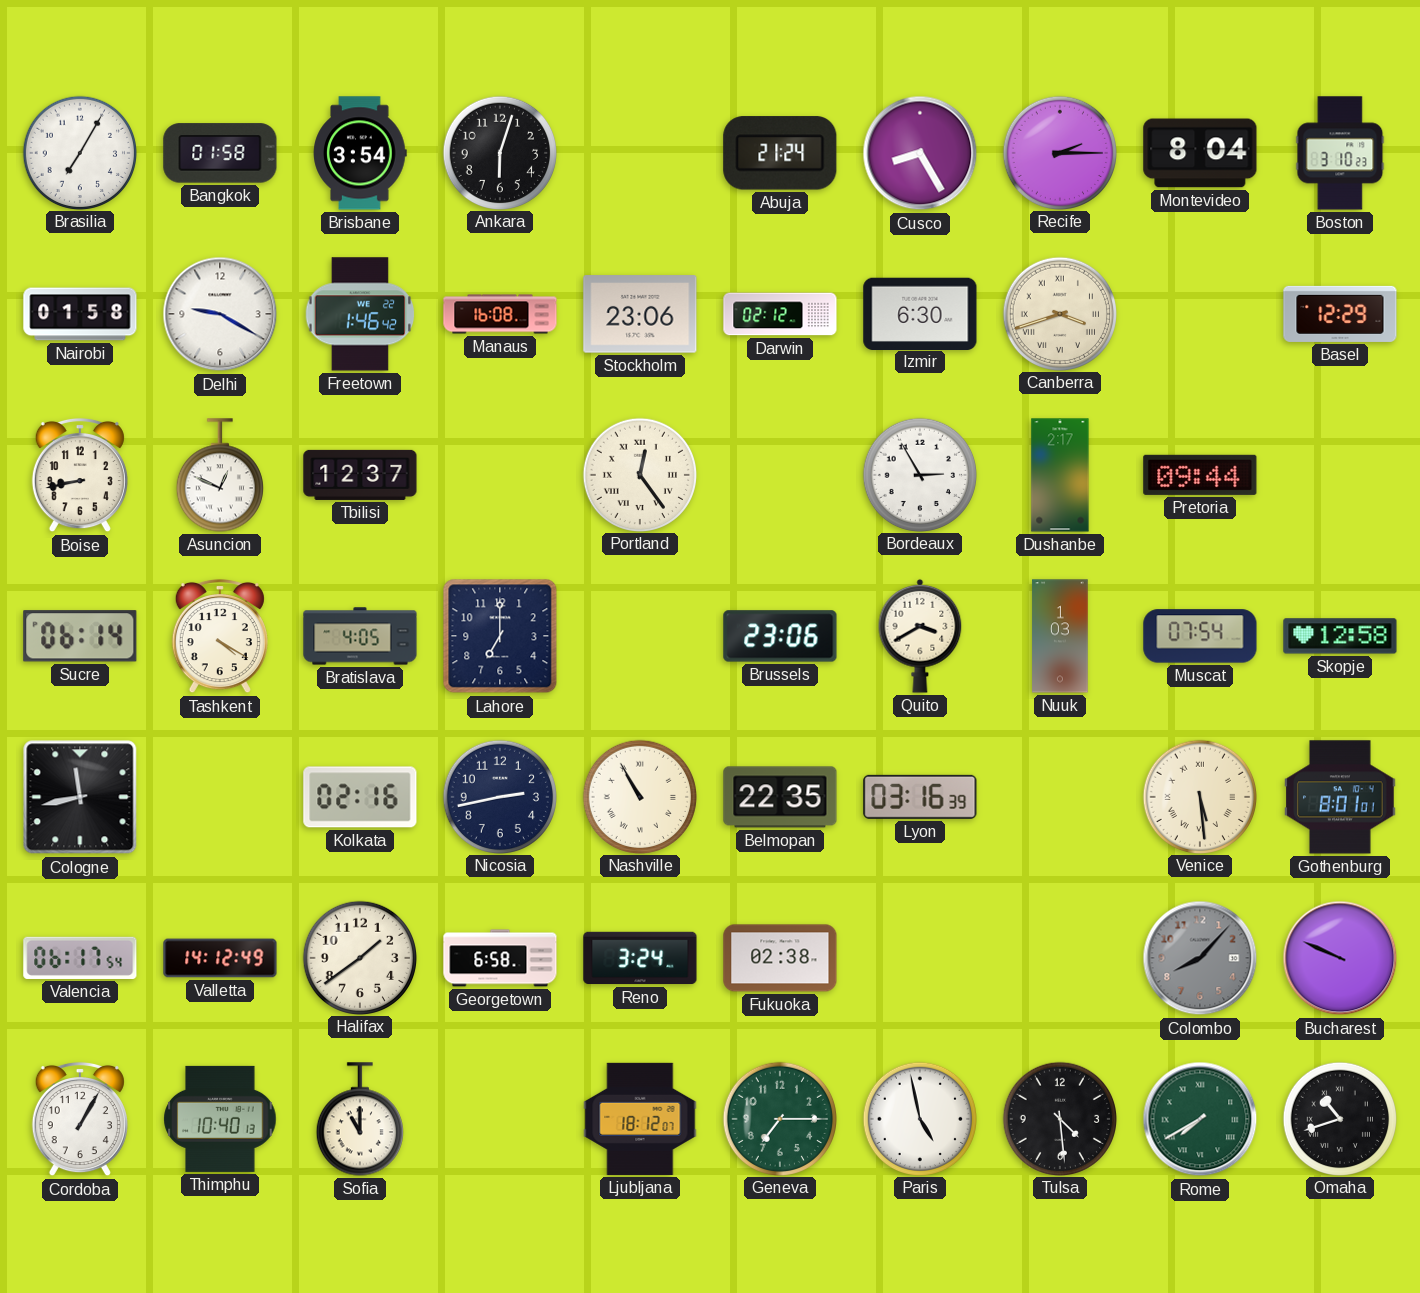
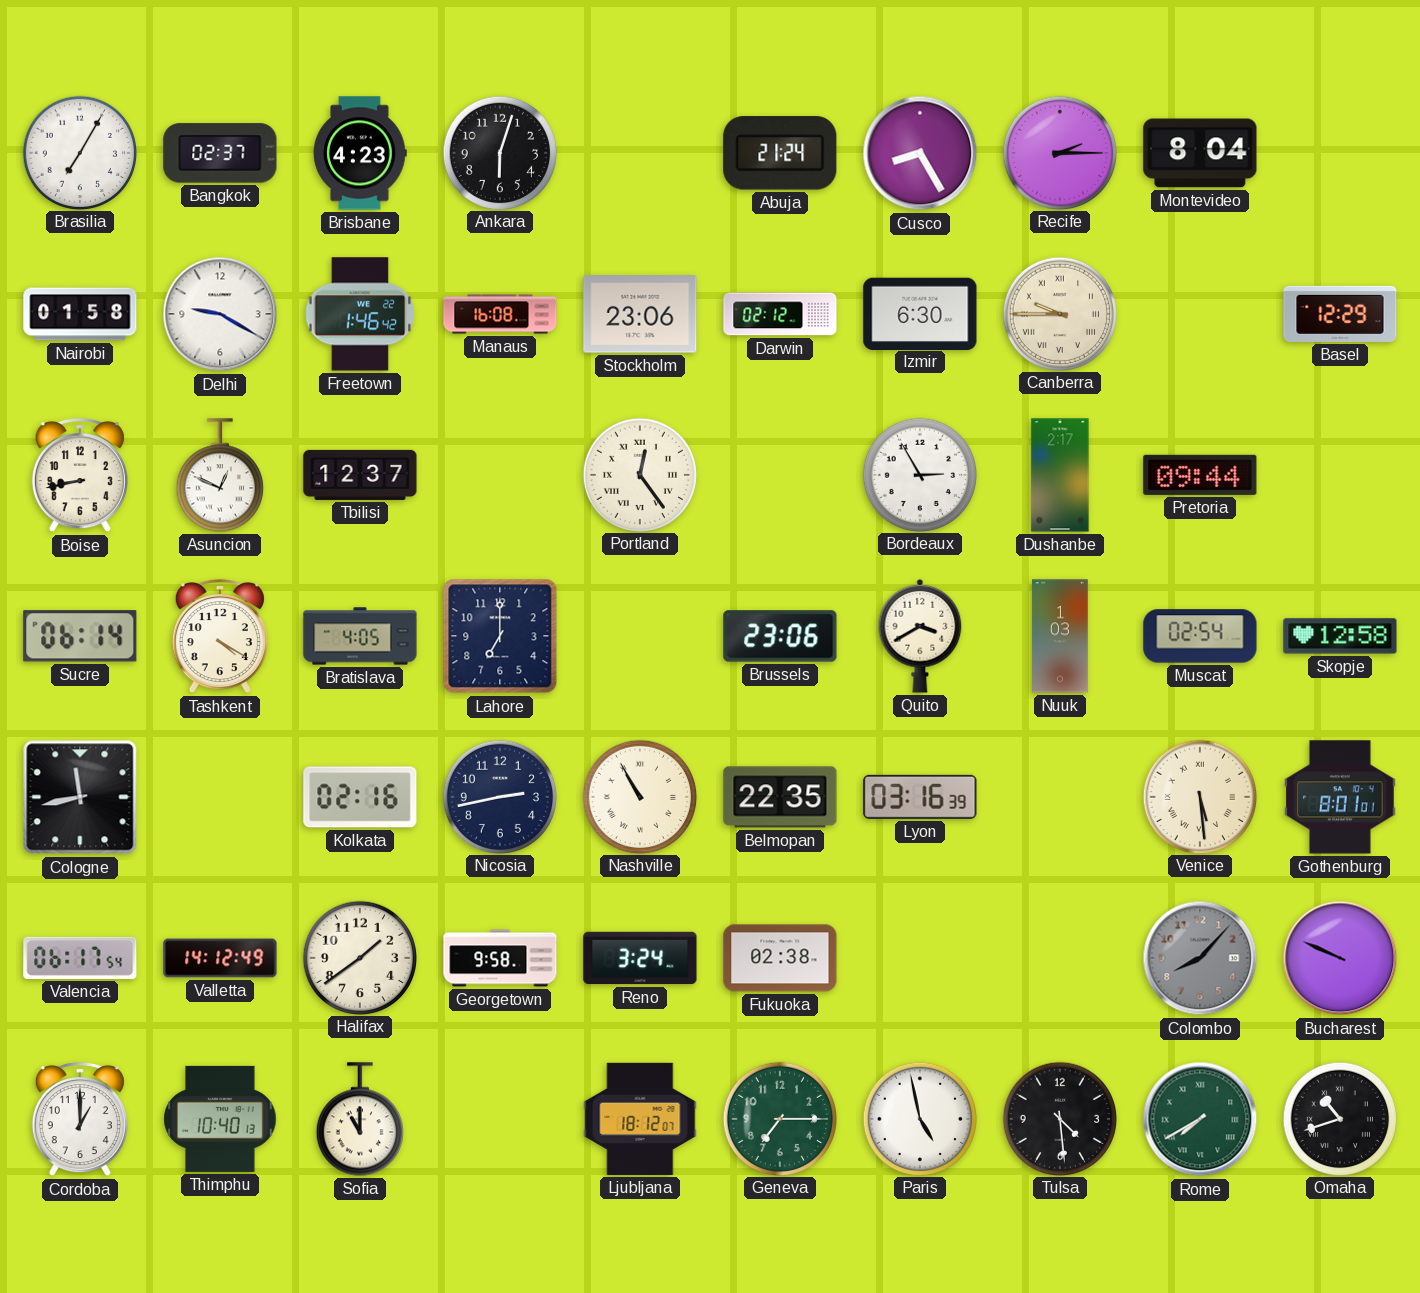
Bangkok: 01:58 -> 02:37
Brisbane: 3:54 -> 4:23
Boston: 3:10 -> none
Canberra: 3:42 -> 9:45
Muscat: 07:54 -> 02:54
Georgetown: 6:58 -> 9:58
Cordoba: 1:05 -> 1:00
